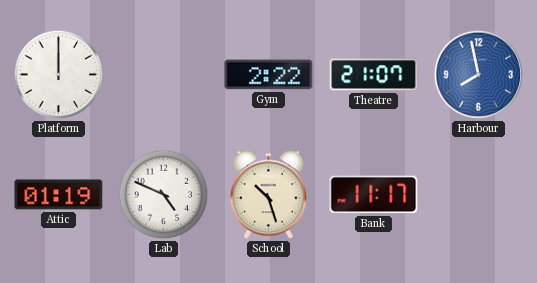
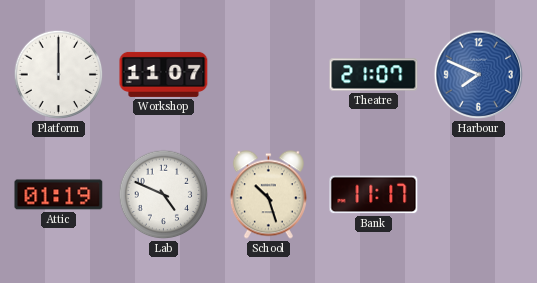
Workshop: none -> 11:07
Gym: 2:22 -> none
Harbour: 7:58 -> 7:49
